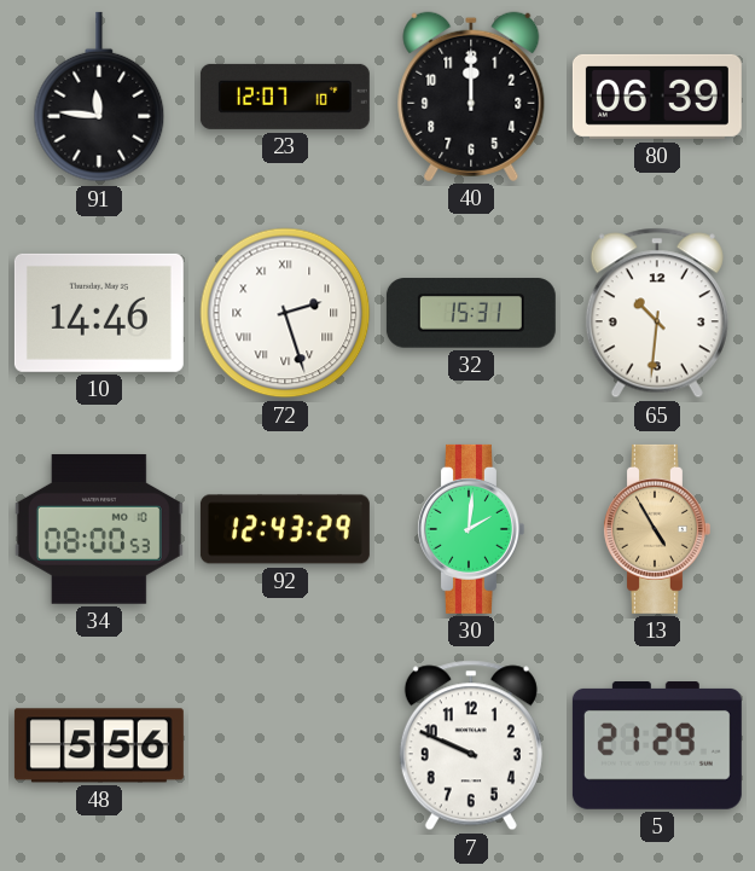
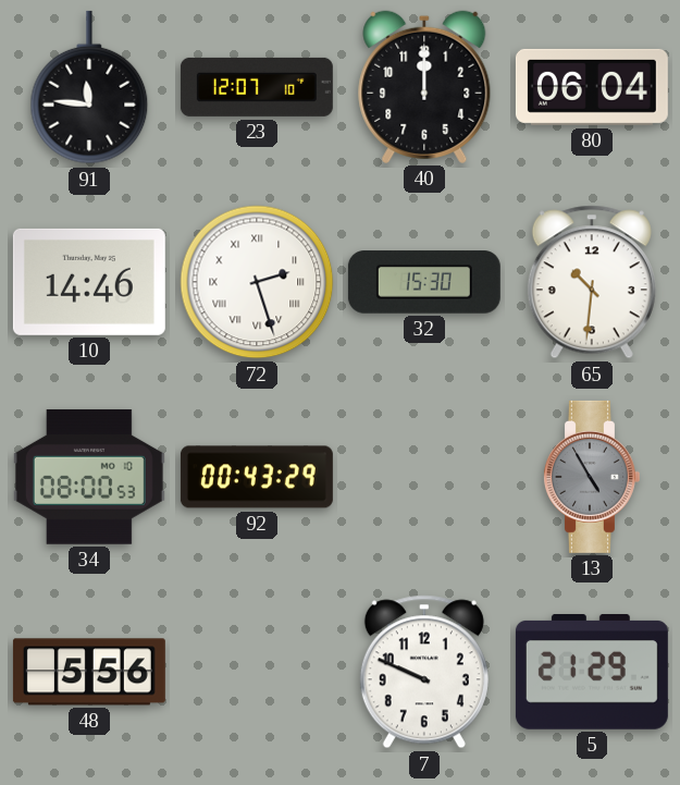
80: 06:39 -> 06:04
32: 15:31 -> 15:30
92: 12:43 -> 00:43
30: 2:01 -> none
13 dial: champagne -> grey
